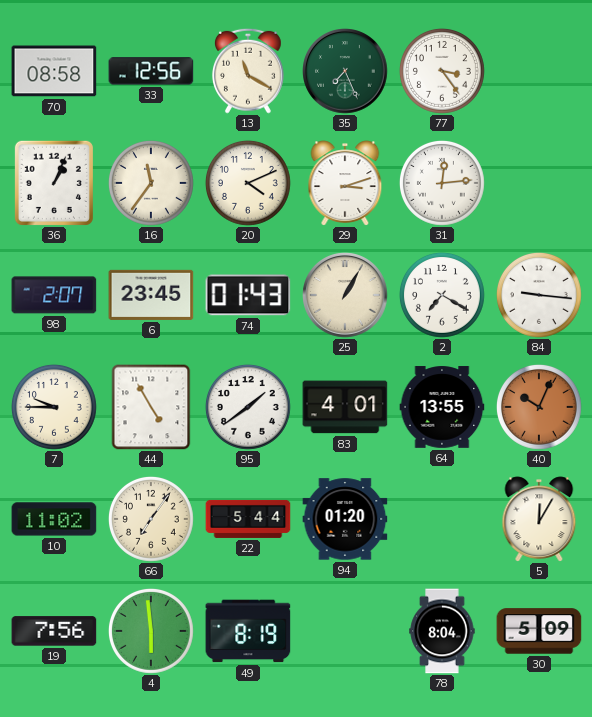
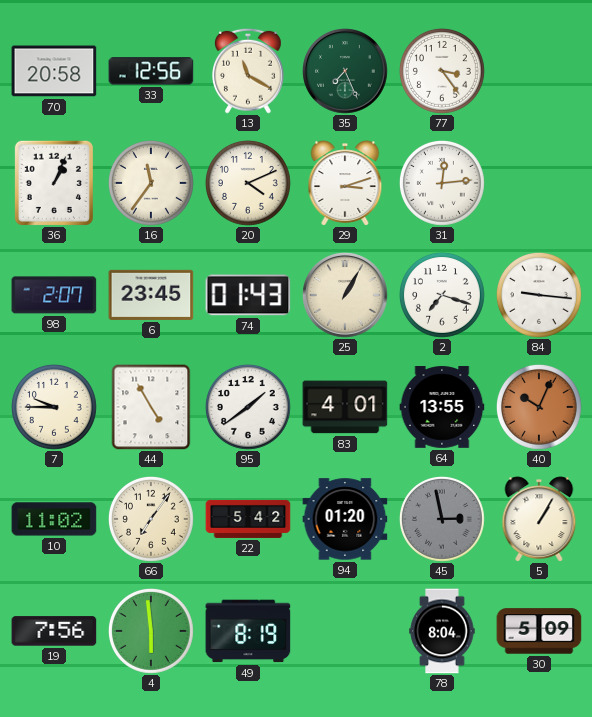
70: 08:58 -> 20:58
2: 7:20 -> 7:18
22: 5:44 -> 5:42
45: none -> 2:58
5: 12:05 -> 1:05
